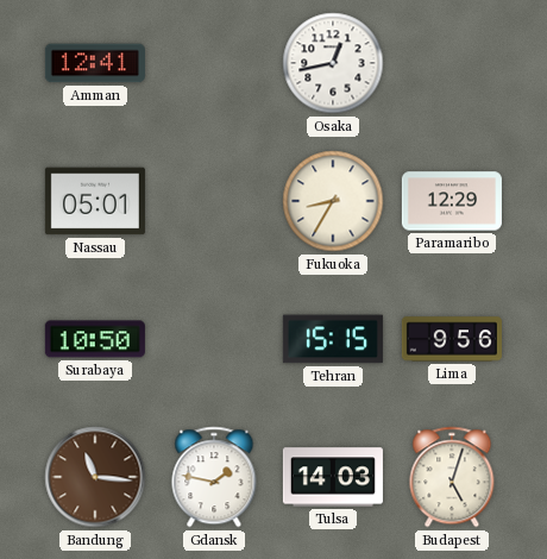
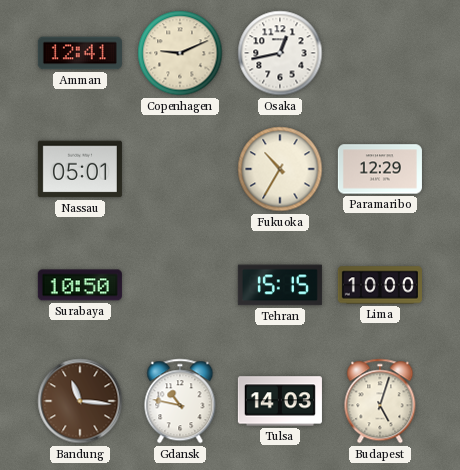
Copenhagen: none -> 9:11
Fukuoka: 8:35 -> 10:35
Lima: 9:56 -> 10:00
Gdansk: 1:47 -> 10:47
